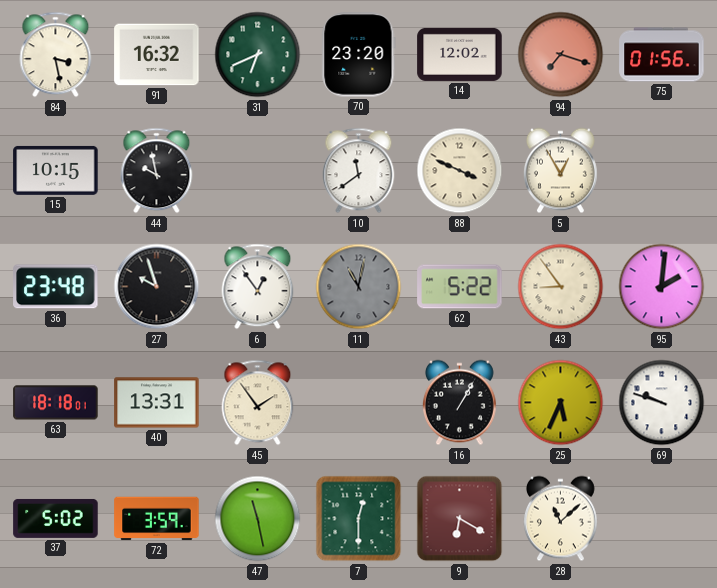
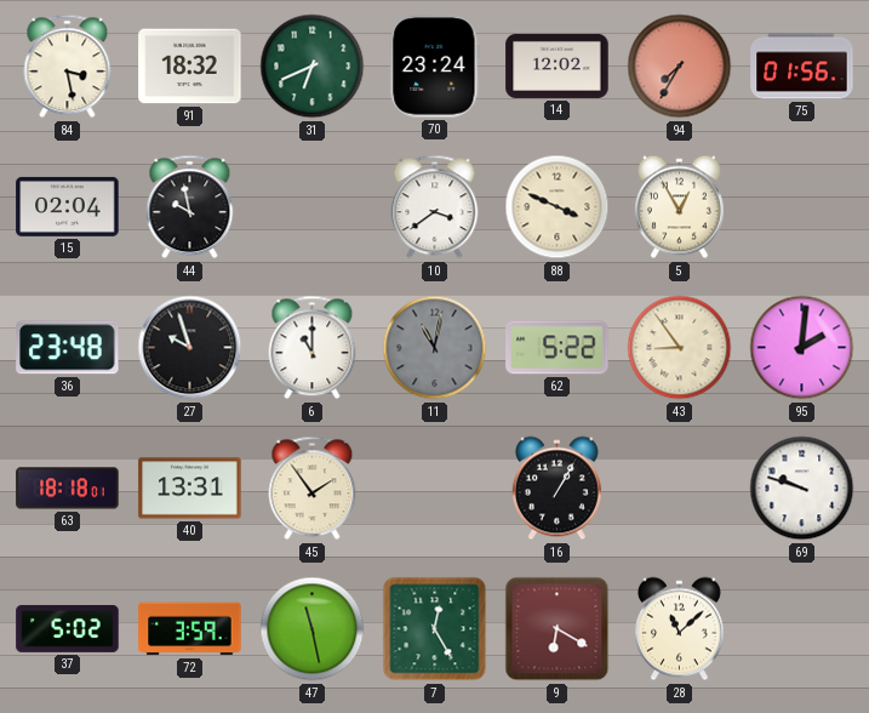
91: 16:32 -> 18:32
70: 23:20 -> 23:24
94: 7:18 -> 7:35
15: 10:15 -> 02:04
10: 11:39 -> 3:39
6: 12:54 -> 11:00
25: 5:34 -> none
7: 12:30 -> 12:25
